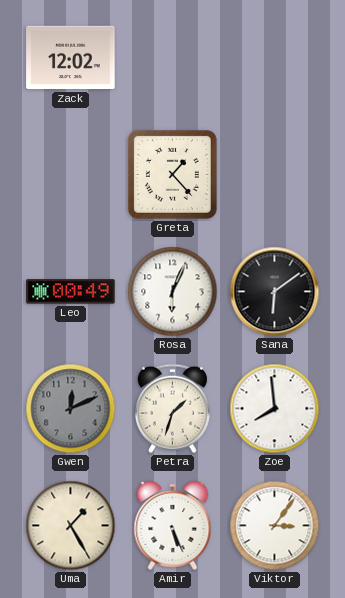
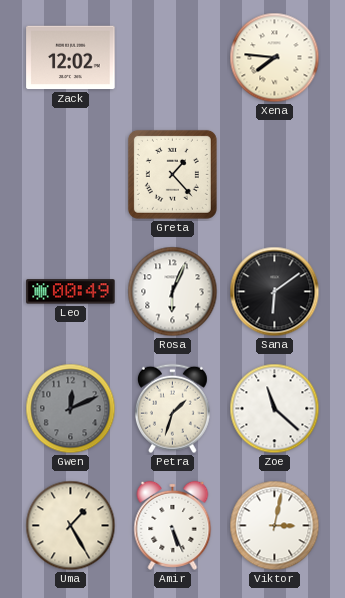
Xena: none -> 7:46
Zoe: 7:59 -> 11:22
Viktor: 3:06 -> 3:02
